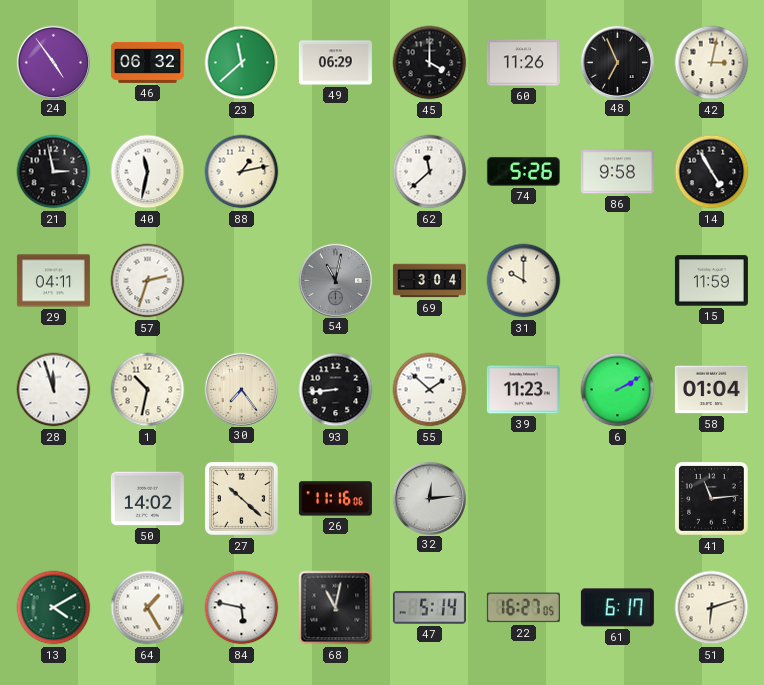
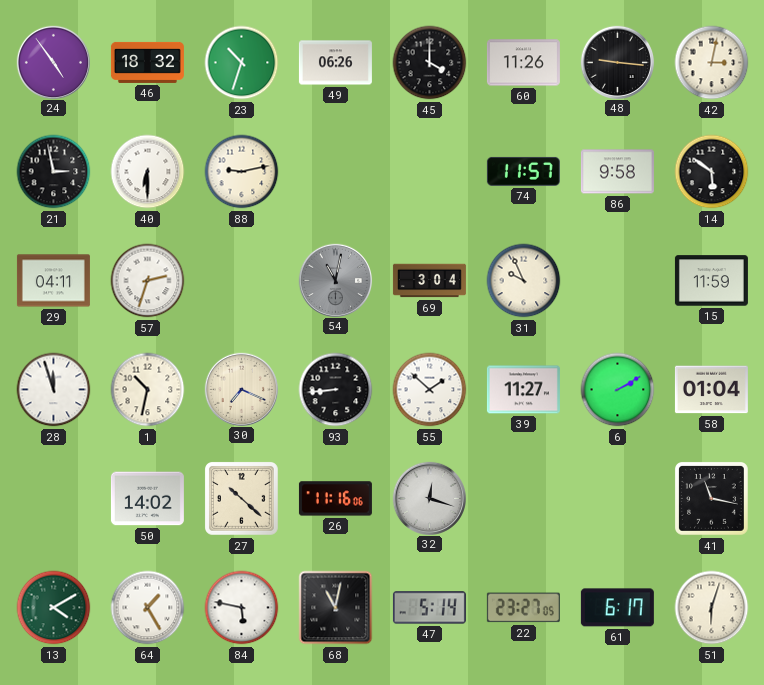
46: 06:32 -> 18:32
23: 11:38 -> 10:33
49: 06:29 -> 06:26
48: 6:56 -> 9:16
40: 11:32 -> 6:30
88: 1:13 -> 9:13
62: 11:38 -> none
74: 5:26 -> 11:57
14: 4:55 -> 5:51
31: 10:00 -> 9:56
30: 7:24 -> 7:19
39: 11:23 -> 11:27
32: 12:14 -> 12:18
41: 11:14 -> 11:17
22: 16:27 -> 23:27
51: 6:12 -> 6:03
